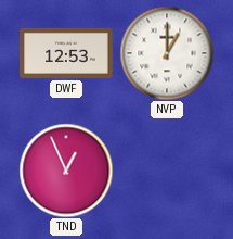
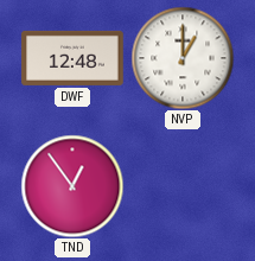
DWF: 12:53 -> 12:48
TND: 12:56 -> 12:54
